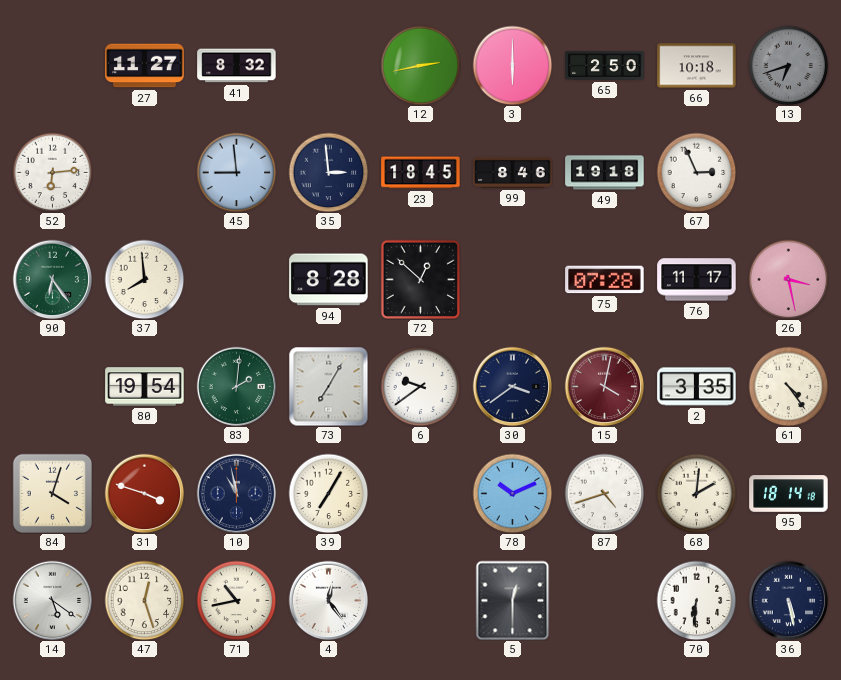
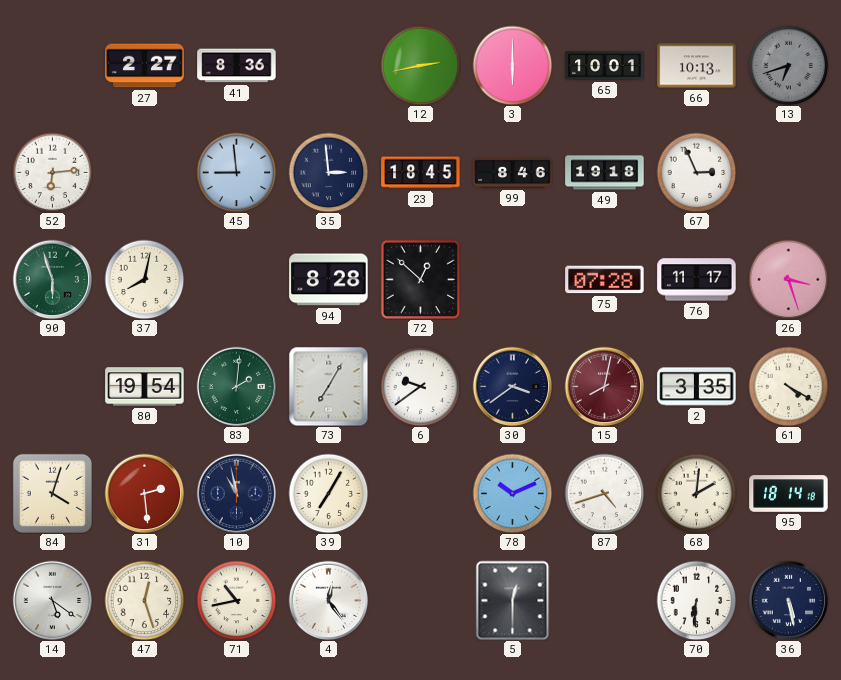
27: 11:27 -> 2:27
41: 8:32 -> 8:36
65: 2:50 -> 10:01
66: 10:18 -> 10:13
90: 6:24 -> 5:57
37: 7:59 -> 8:02
26: 3:28 -> 3:27
15: 4:02 -> 8:02
61: 4:24 -> 4:20
31: 3:48 -> 2:29
